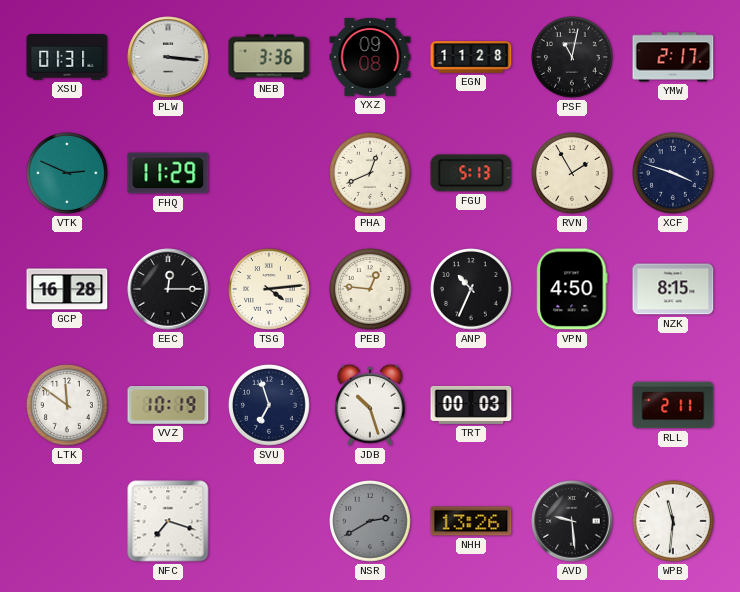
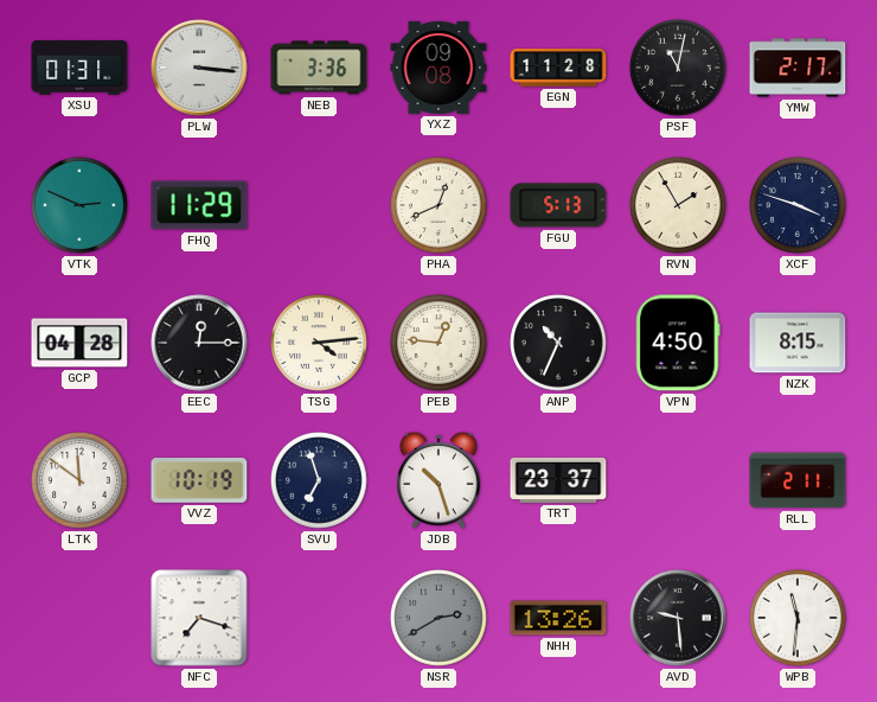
GCP: 16:28 -> 04:28
TRT: 00:03 -> 23:37
